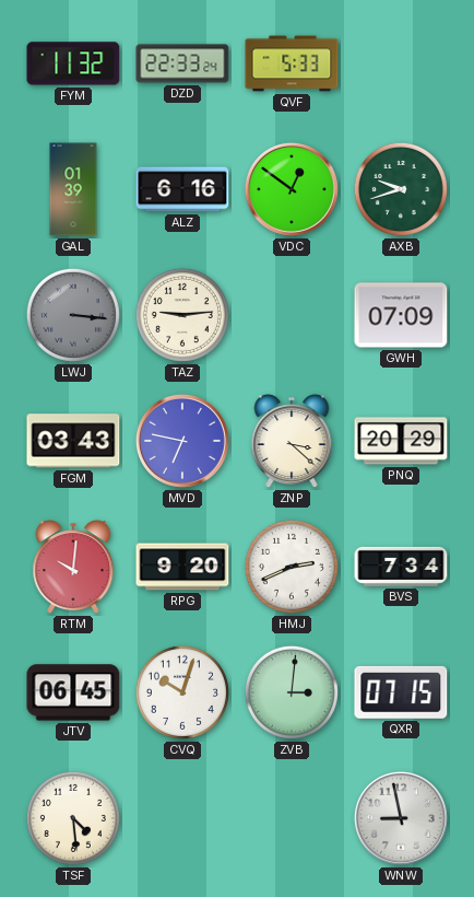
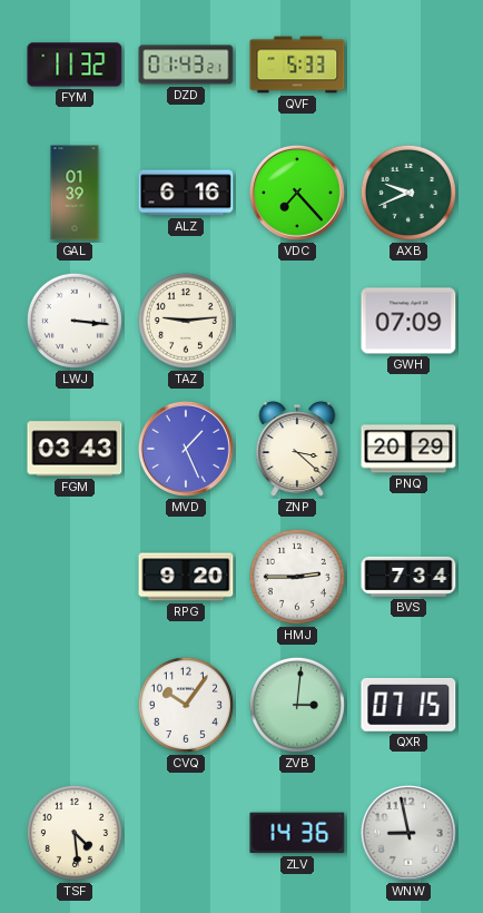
DZD: 22:33 -> 01:43
VDC: 12:51 -> 7:23
AXB: 9:42 -> 9:41
LWJ dial: grey -> white
MVD: 6:47 -> 1:26
RTM: 10:01 -> none
HMJ: 2:41 -> 2:45
JTV: 06:45 -> none
CVQ: 10:03 -> 10:06
ZLV: none -> 14:36
